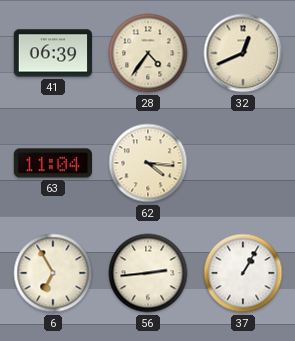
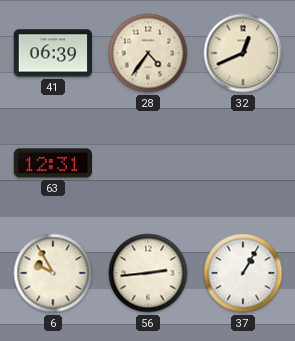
63: 11:04 -> 12:31
62: 4:16 -> none
6: 6:55 -> 9:55
